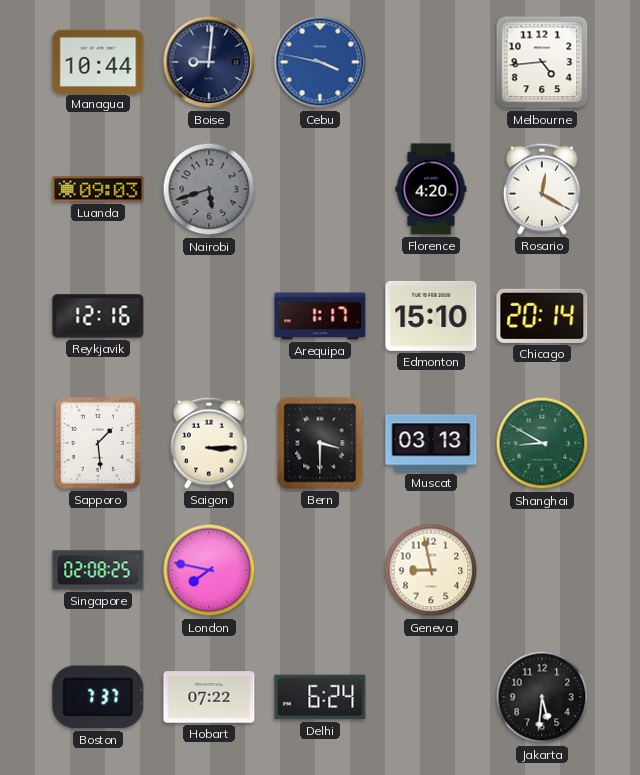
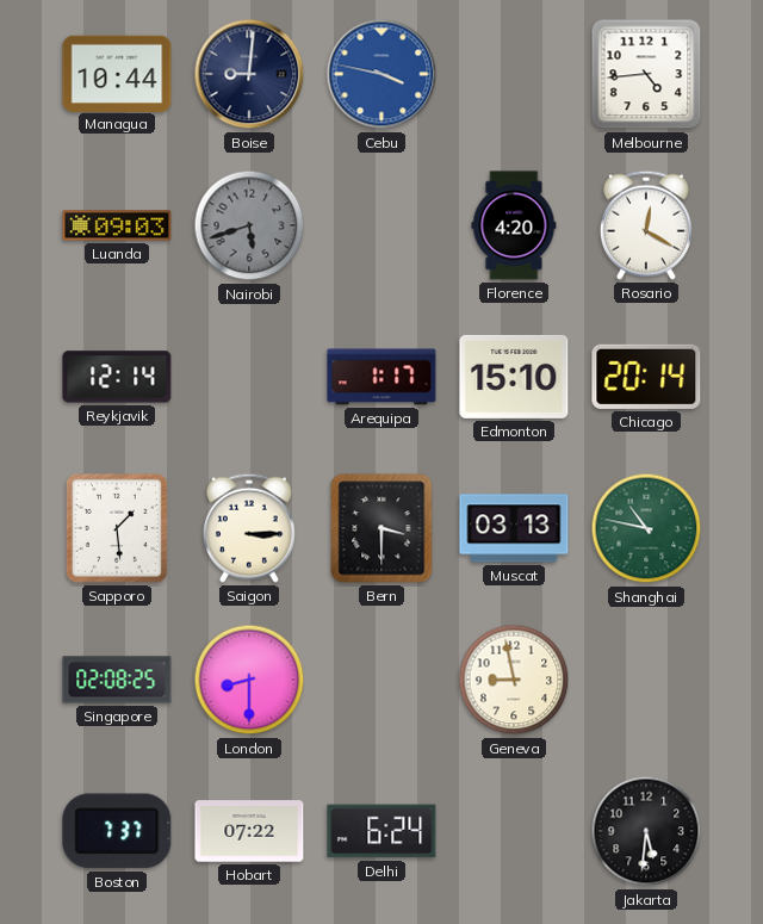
Reykjavik: 12:16 -> 12:14
Shanghai: 8:50 -> 10:47
London: 7:47 -> 8:30
